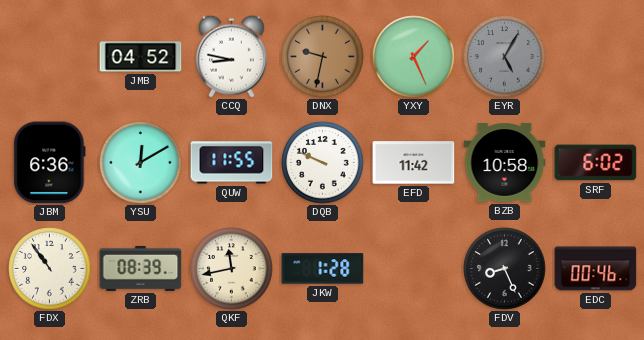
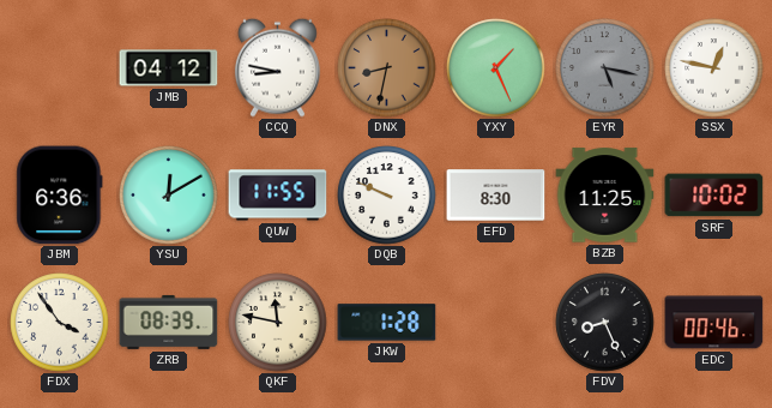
JMB: 04:52 -> 04:12
DNX: 9:32 -> 8:32
EYR: 5:05 -> 5:17
SSX: none -> 12:47
EFD: 11:42 -> 8:30
BZB: 10:58 -> 11:25
SRF: 6:02 -> 10:02
FDX: 10:54 -> 3:54
QKF: 11:43 -> 11:47
